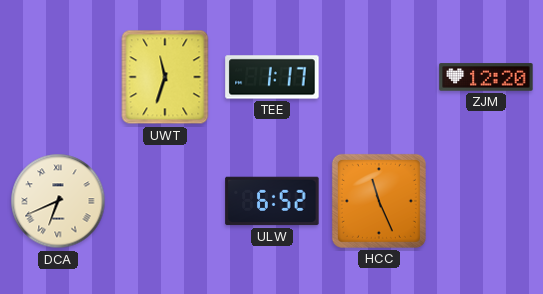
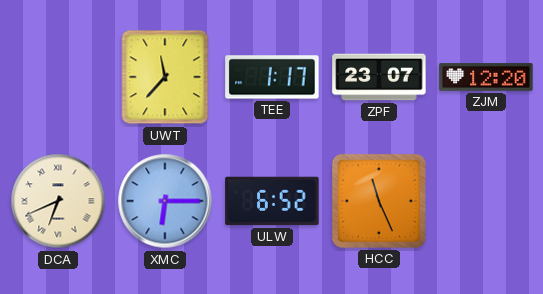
UWT: 11:33 -> 11:37
ZPF: none -> 23:07
XMC: none -> 6:15
